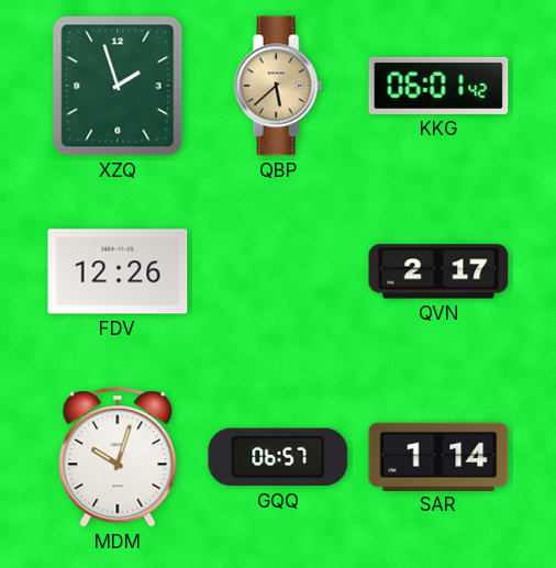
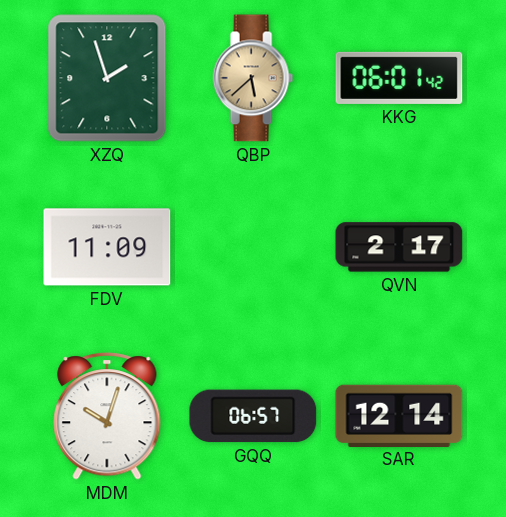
FDV: 12:26 -> 11:09
SAR: 1:14 -> 12:14
